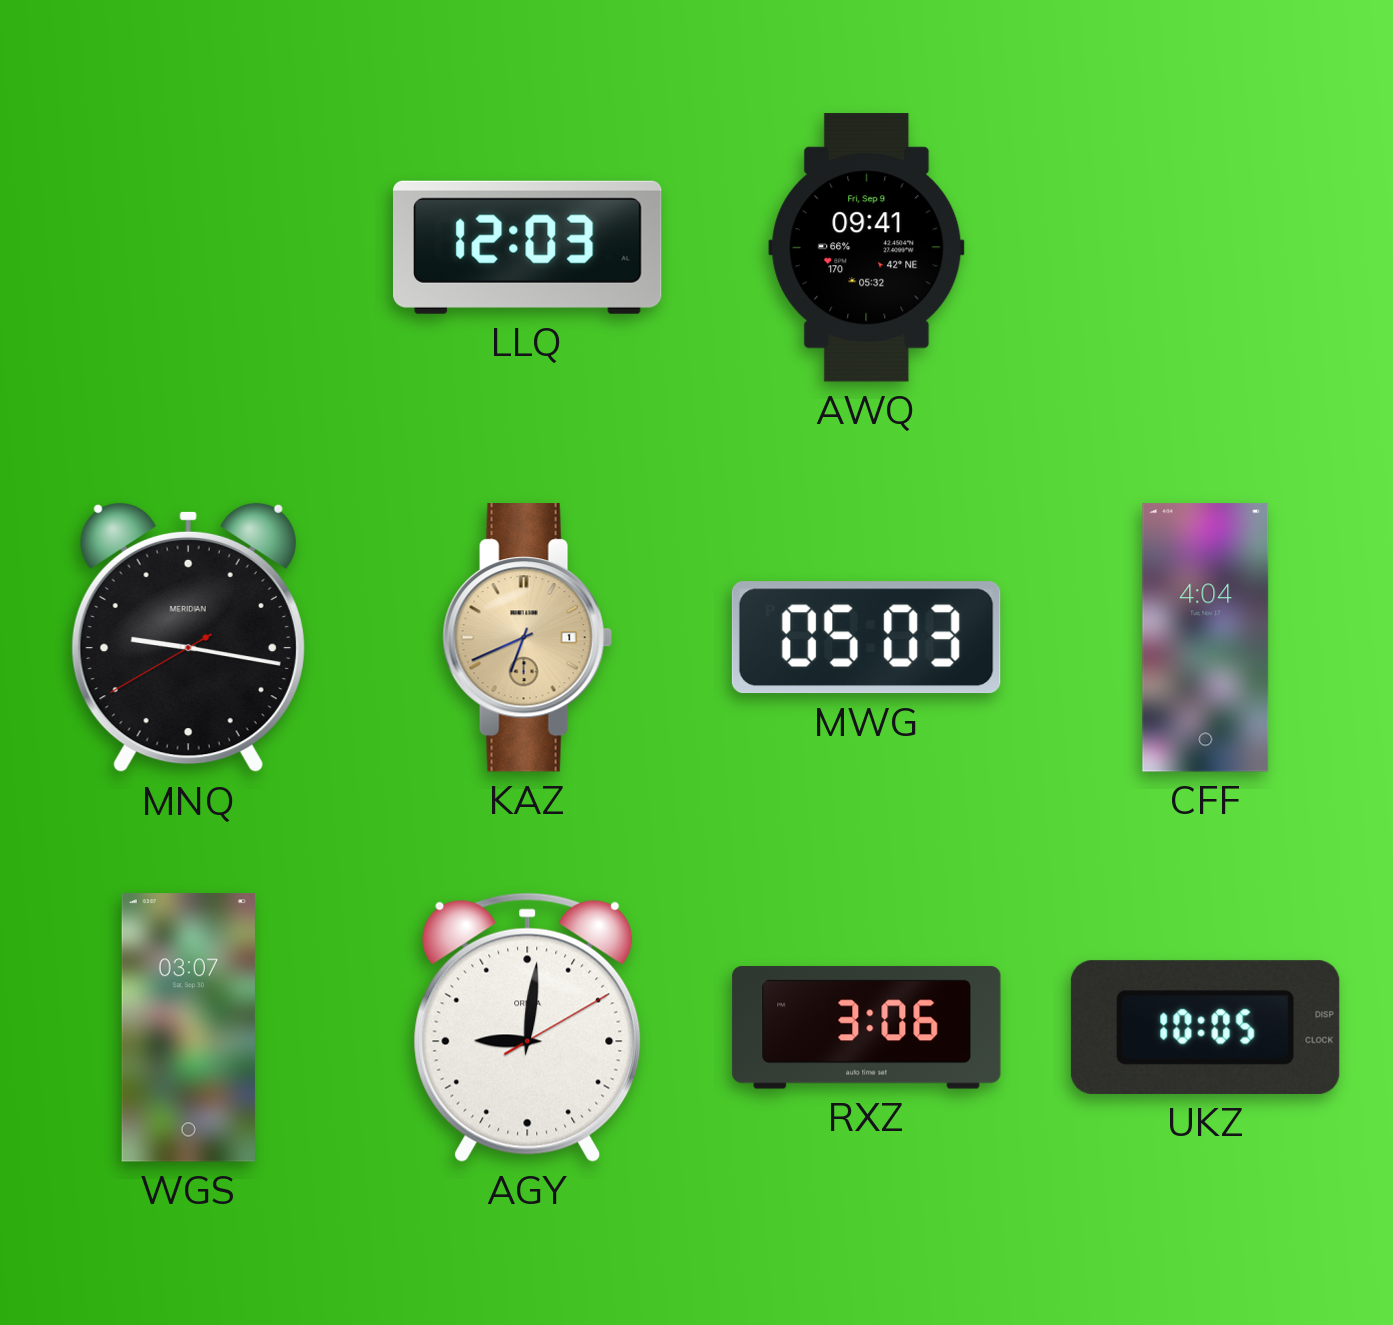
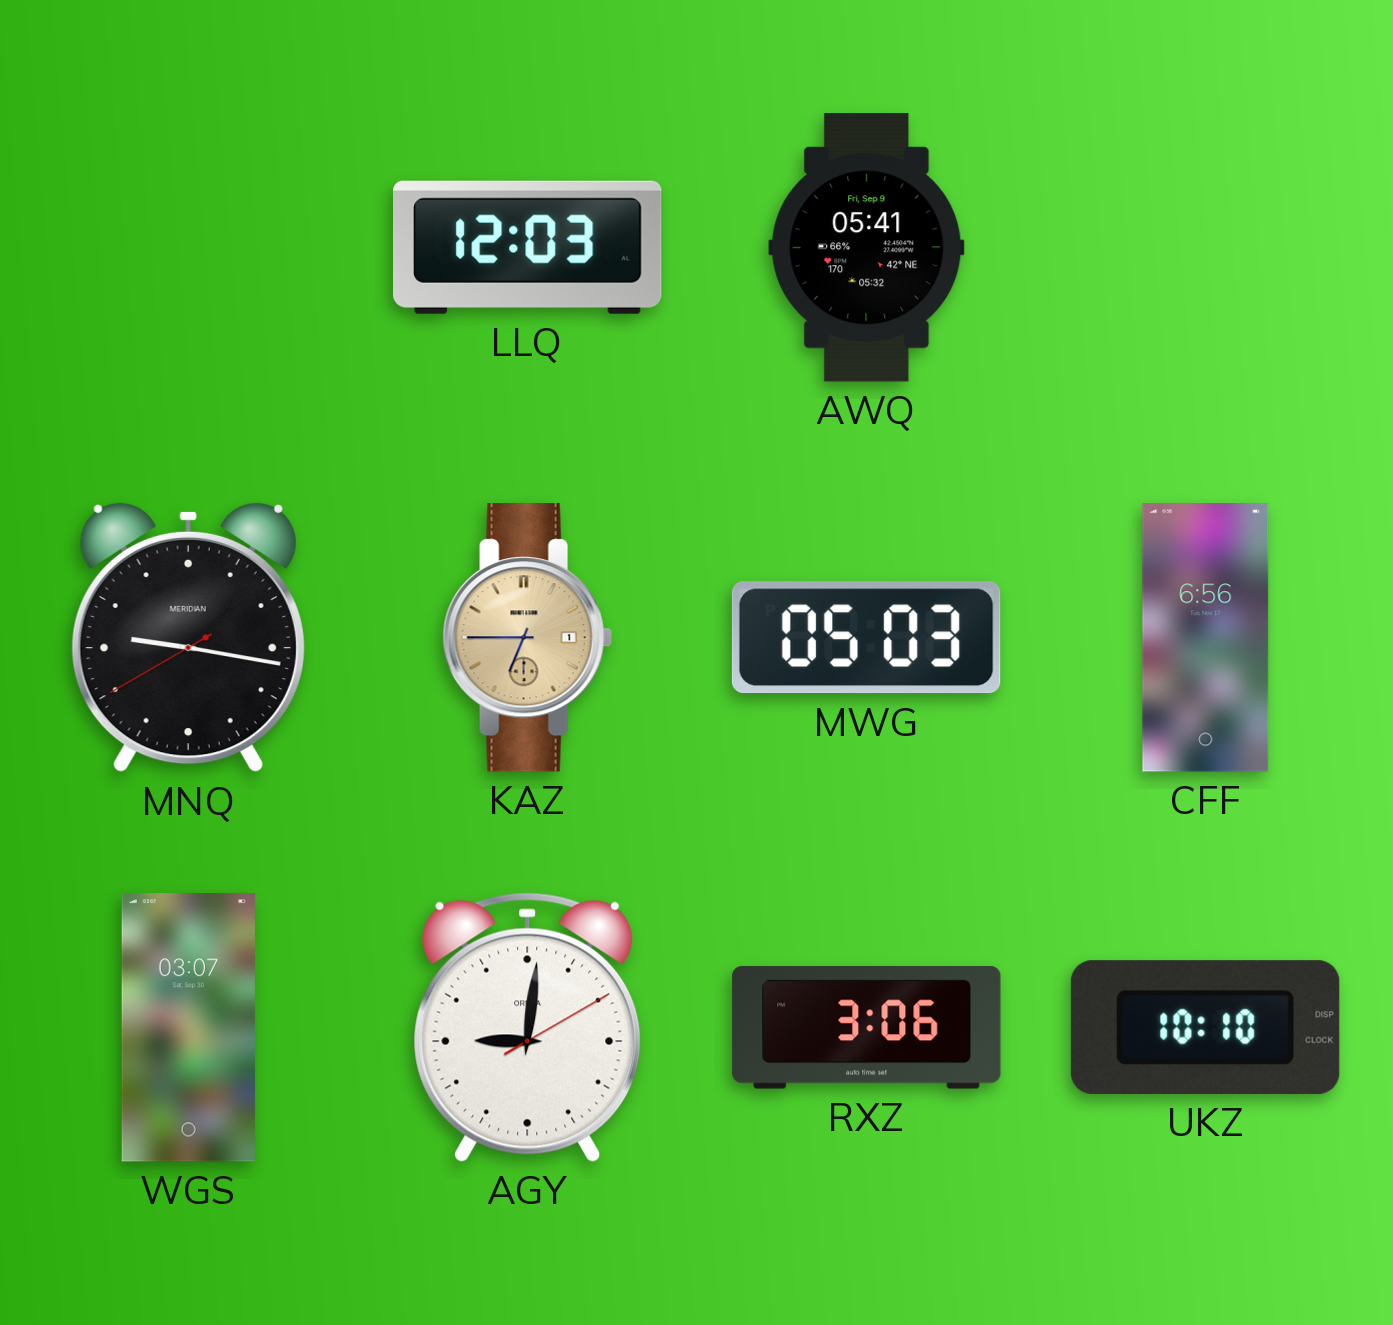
AWQ: 09:41 -> 05:41
KAZ: 6:41 -> 6:45
CFF: 4:04 -> 6:56
UKZ: 10:05 -> 10:10
